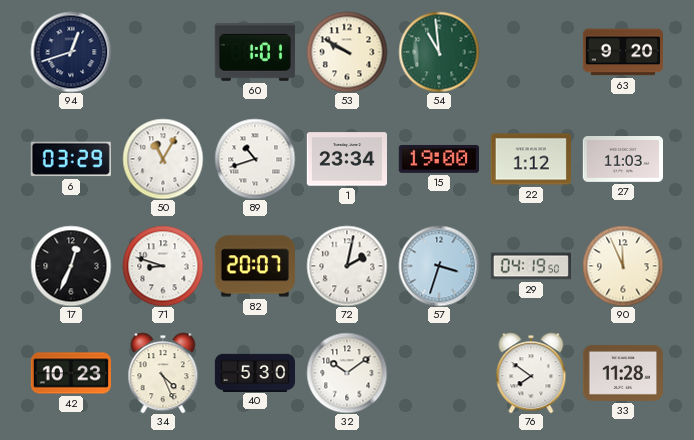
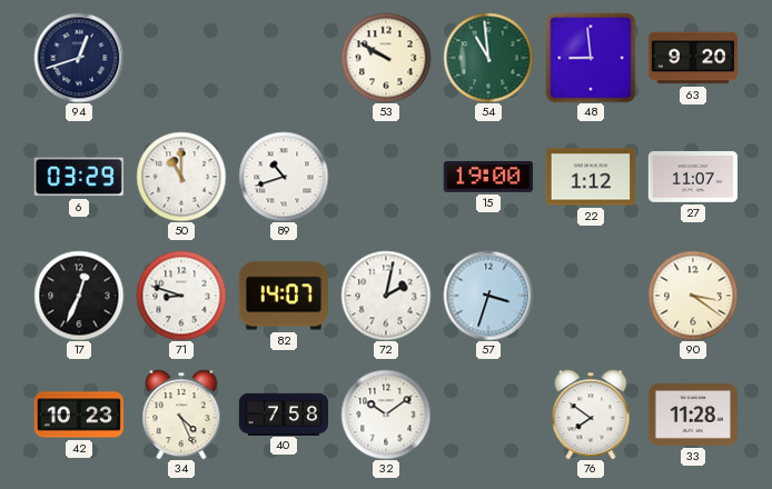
60: 1:01 -> none
48: none -> 8:59
50: 11:05 -> 11:00
1: 23:34 -> none
27: 11:03 -> 11:07
82: 20:07 -> 14:07
29: 04:19 -> none
90: 11:56 -> 3:21
40: 5:30 -> 7:58
